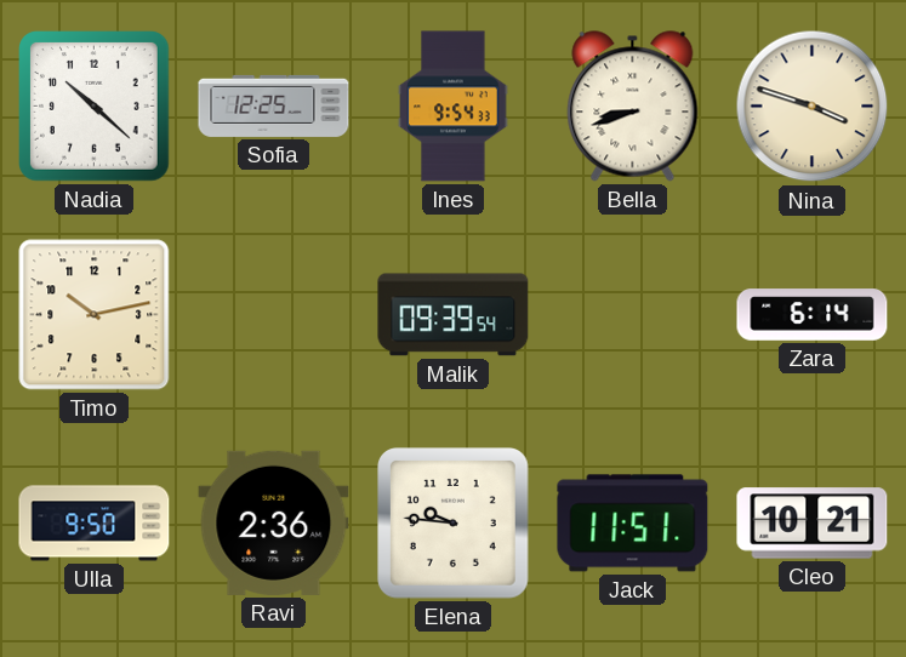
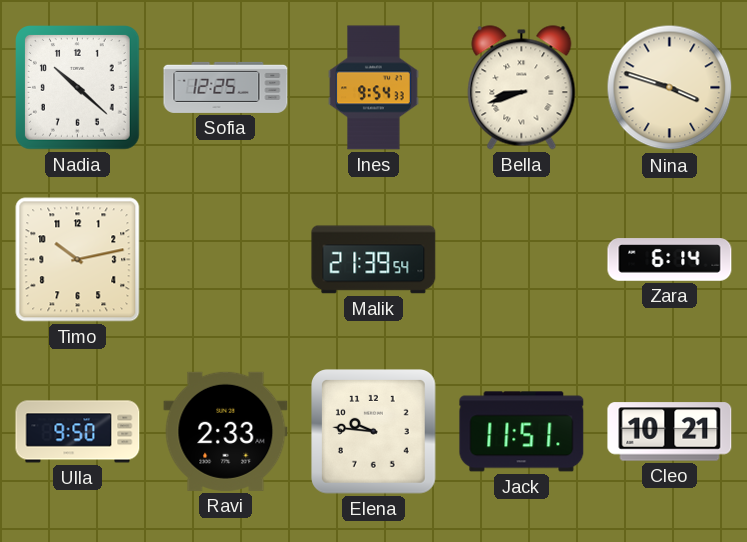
Malik: 09:39 -> 21:39
Ravi: 2:36 -> 2:33
